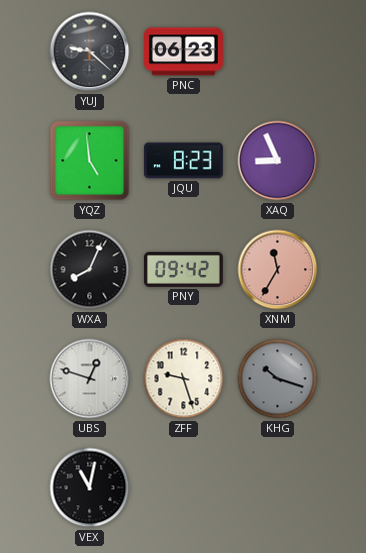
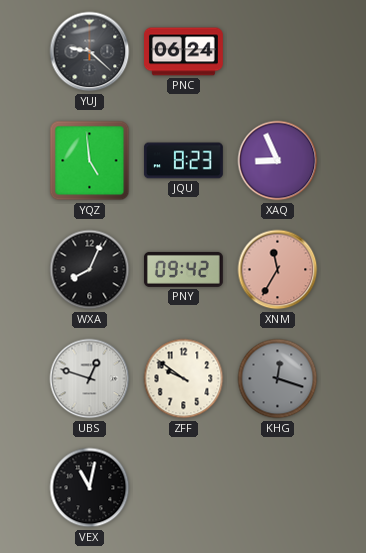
PNC: 06:23 -> 06:24
ZFF: 9:27 -> 9:51
KHG: 10:18 -> 12:18
